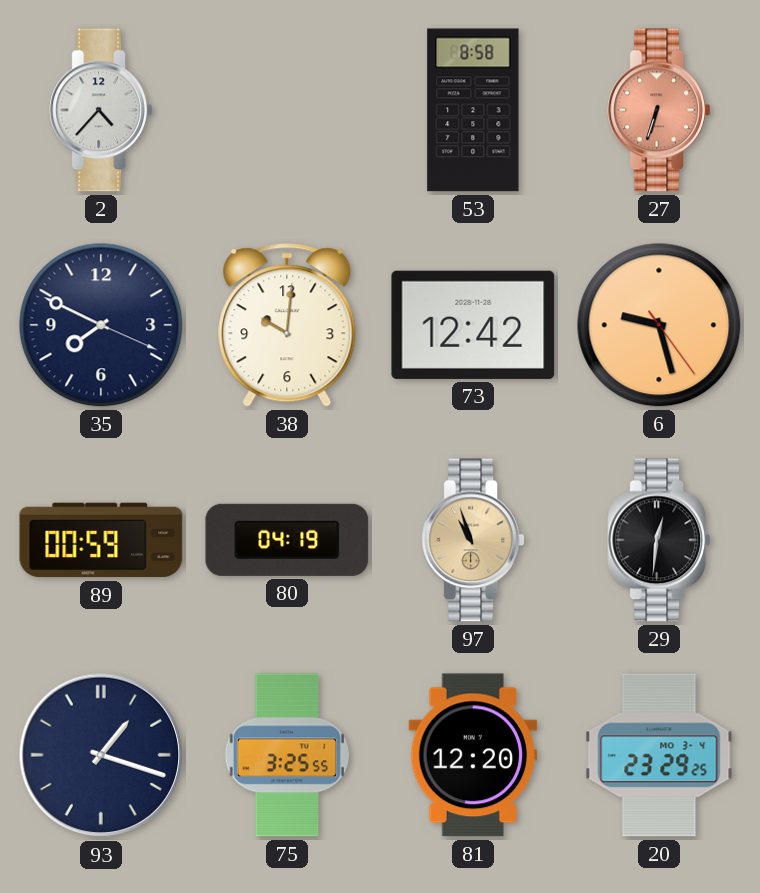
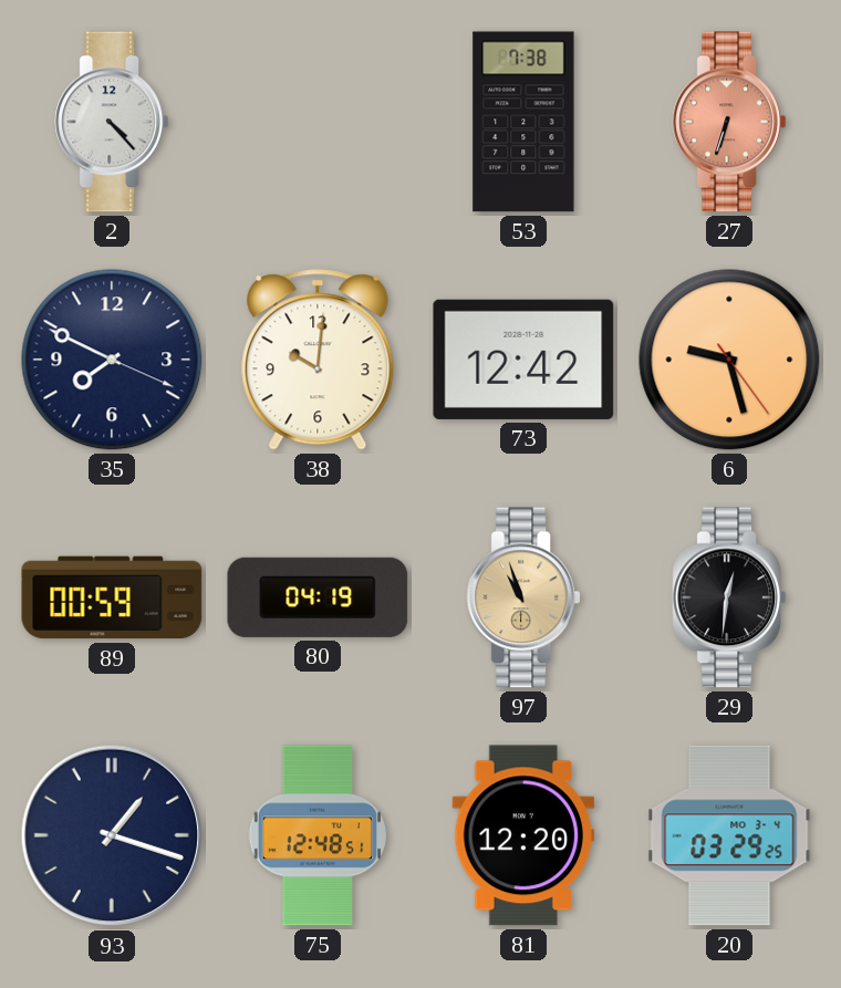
2: 4:37 -> 4:23
53: 8:58 -> 7:38
75: 3:25 -> 12:48
20: 23:29 -> 03:29
